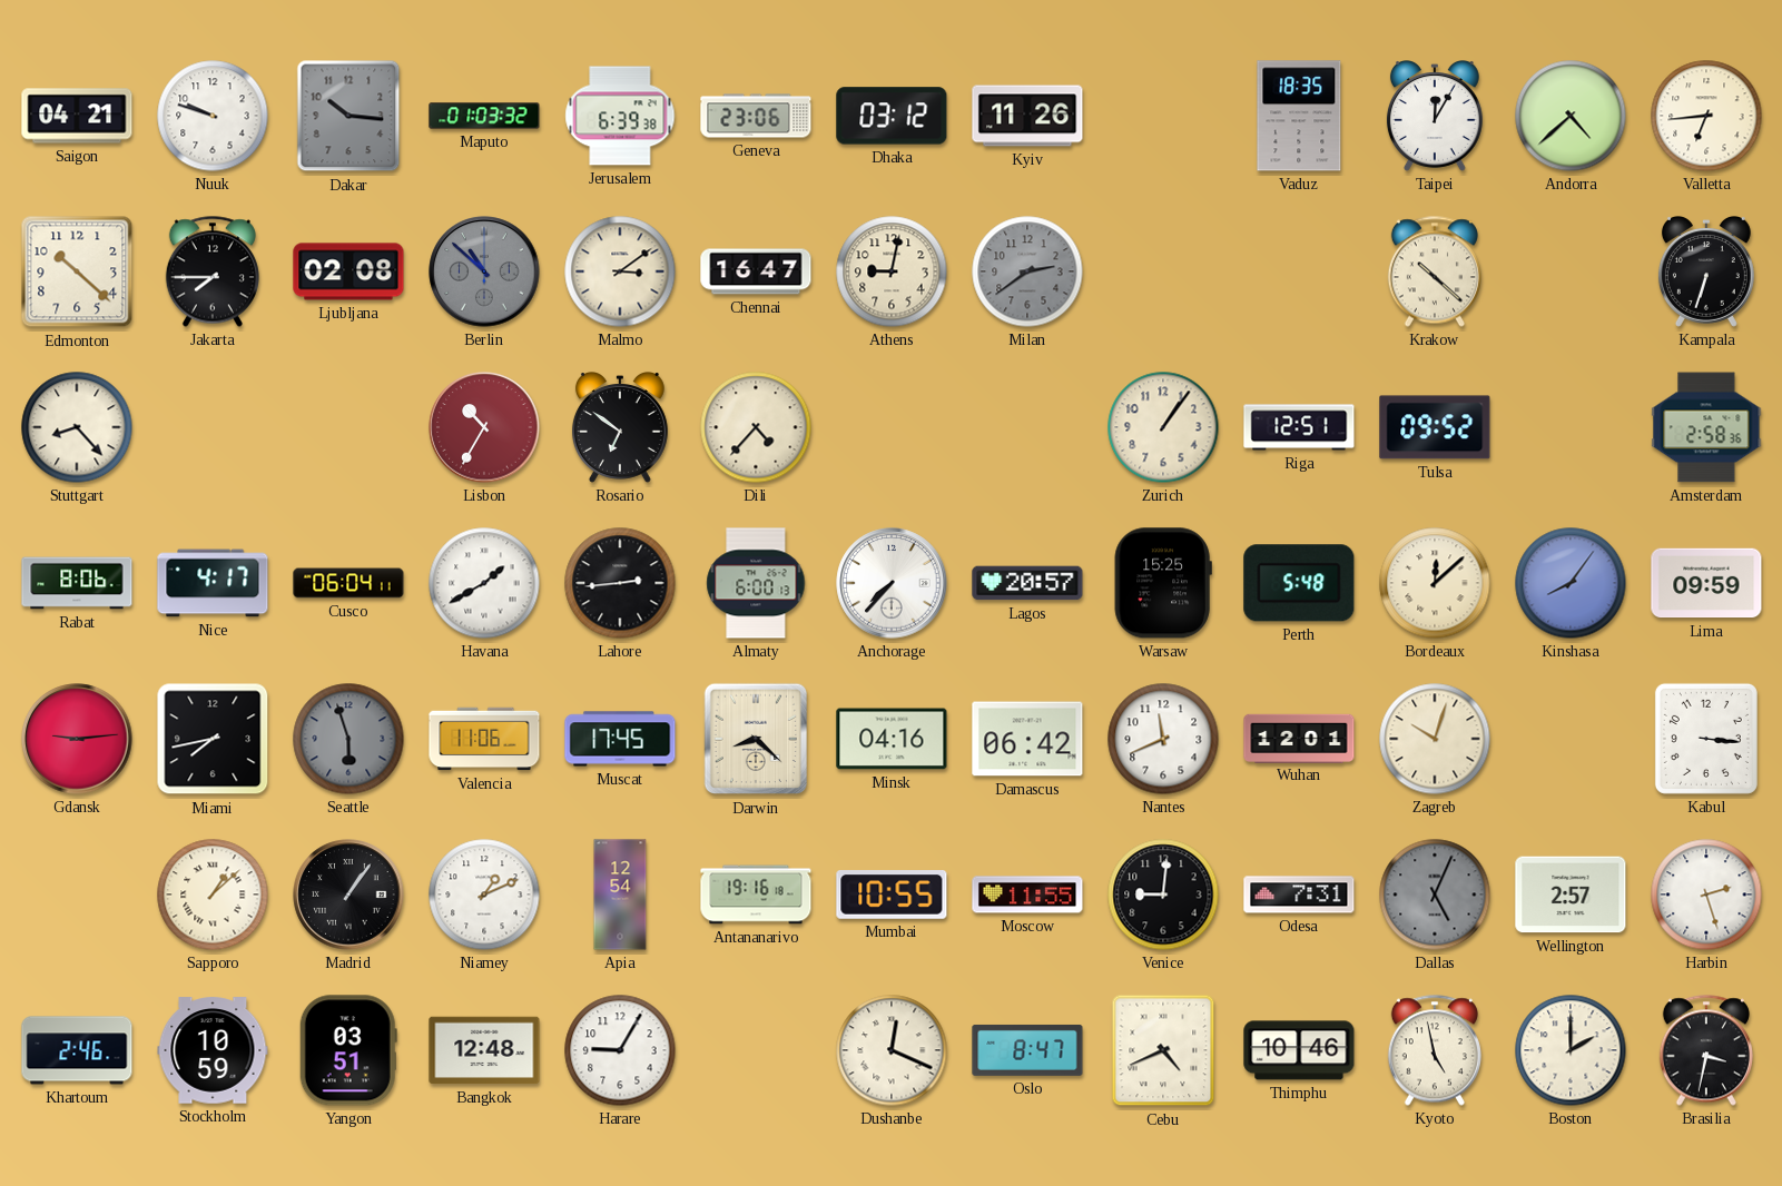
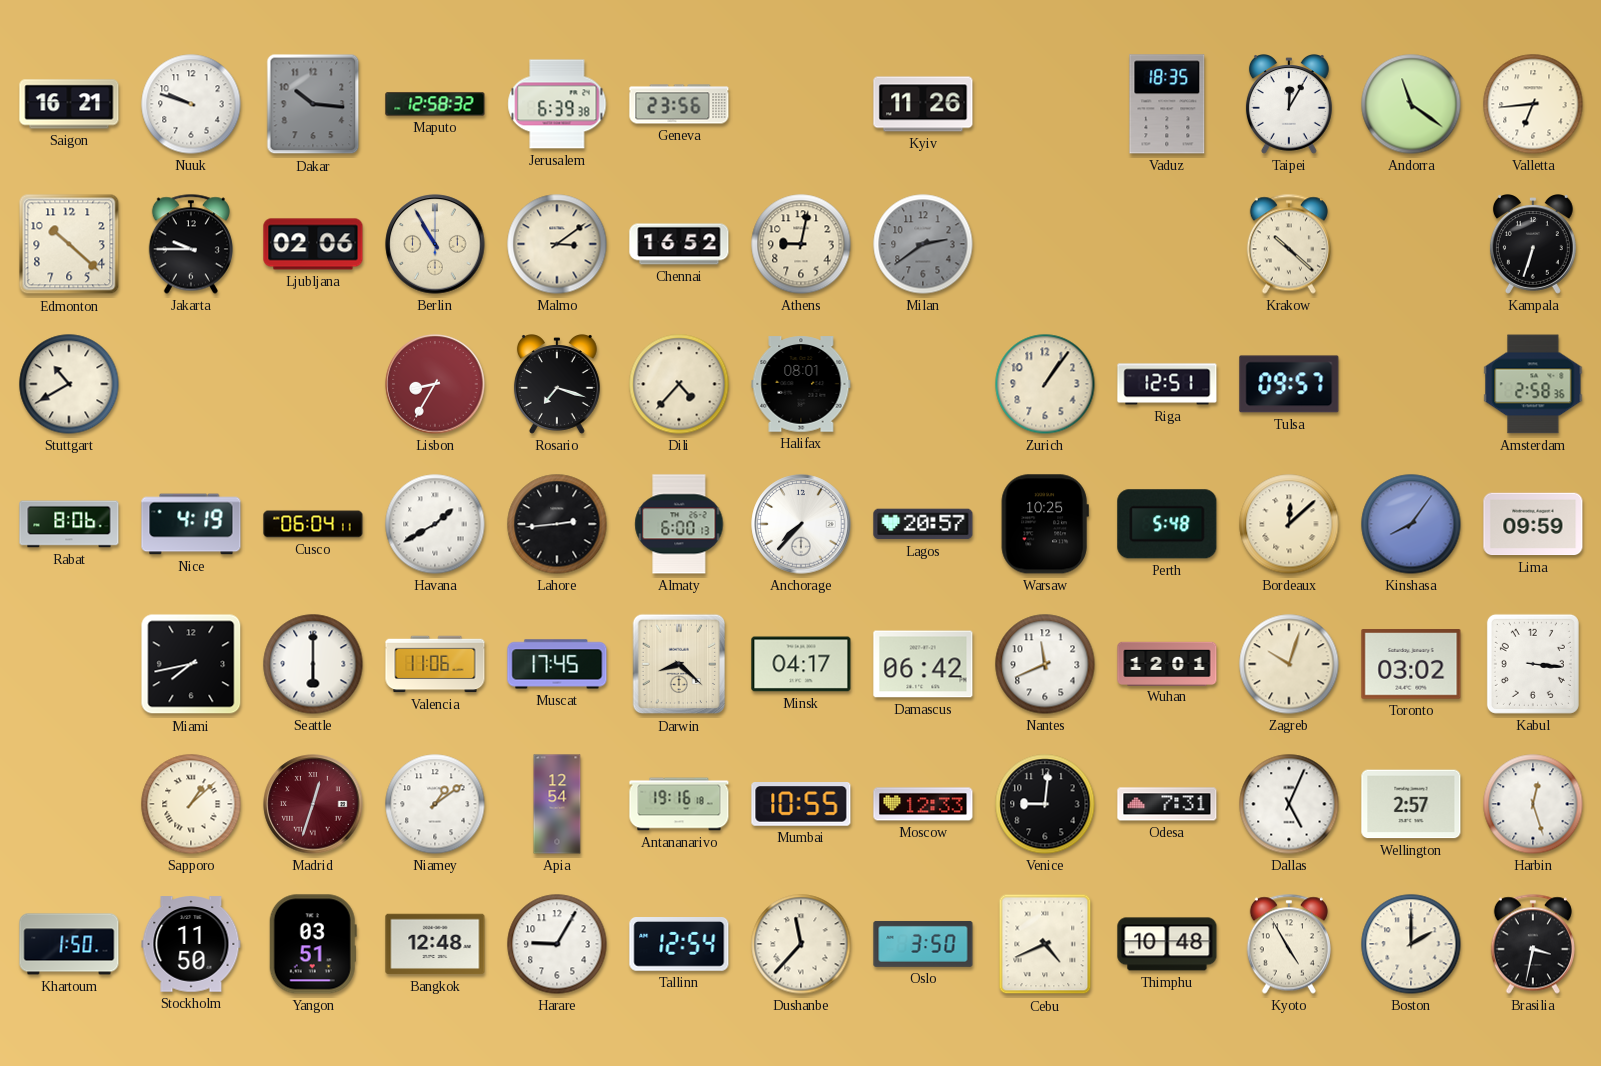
Saigon: 04:21 -> 16:21
Maputo: 01:03 -> 12:58
Geneva: 23:06 -> 23:56
Dhaka: 03:12 -> none
Andorra: 4:38 -> 11:21
Jakarta: 7:45 -> 9:45
Ljubljana: 02:08 -> 02:06
Berlin: 10:52 -> 10:55
Berlin dial: grey -> cream
Chennai: 16:47 -> 16:52
Stuttgart: 8:23 -> 10:40
Lisbon: 10:35 -> 8:35
Rosario: 6:51 -> 7:18
Halifax: none -> 08:01
Tulsa: 09:52 -> 09:57
Nice: 4:17 -> 4:19
Warsaw: 15:25 -> 10:25
Gdansk: 9:14 -> none
Seattle: 5:57 -> 6:00
Seattle dial: grey -> white
Minsk: 04:16 -> 04:17
Toronto: none -> 03:02
Madrid: 1:06 -> 12:33
Madrid dial: black -> burgundy
Niamey: 1:11 -> 1:09
Moscow: 11:55 -> 12:33
Dallas dial: grey -> white
Harbin: 2:27 -> 12:27
Khartoum: 2:46 -> 1:50
Stockholm: 10:59 -> 11:50
Tallinn: none -> 12:54
Dushanbe: 12:19 -> 11:37
Oslo: 8:47 -> 3:50
Thimphu: 10:46 -> 10:48
Kyoto: 4:58 -> 4:55
